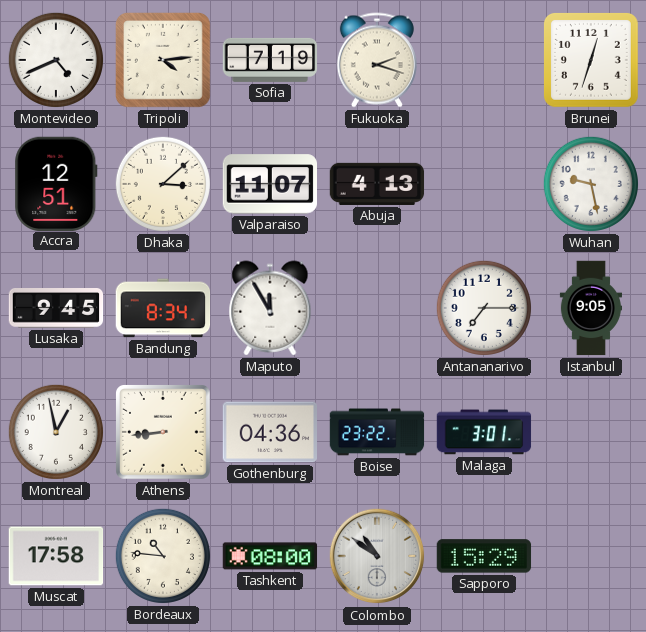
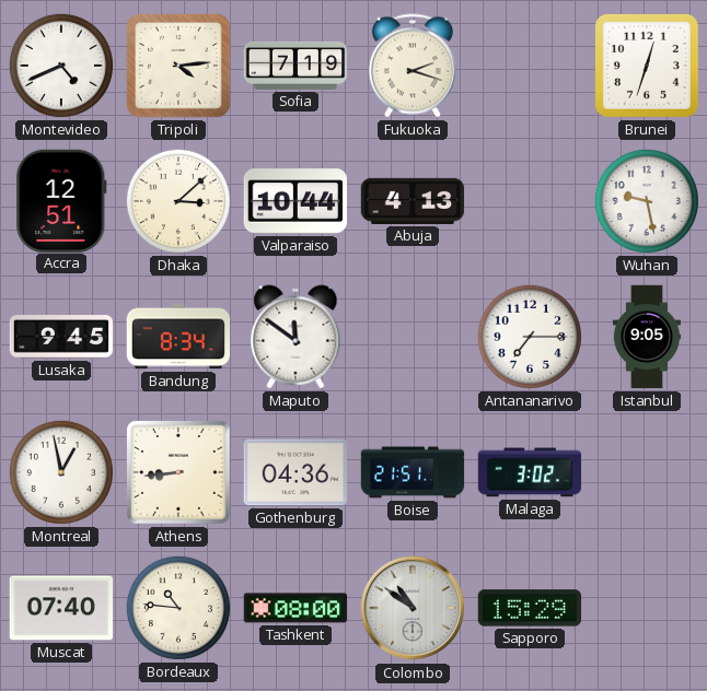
Valparaiso: 11:07 -> 10:44
Maputo: 11:55 -> 11:51
Boise: 23:22 -> 21:51
Malaga: 3:01 -> 3:02
Muscat: 17:58 -> 07:40
